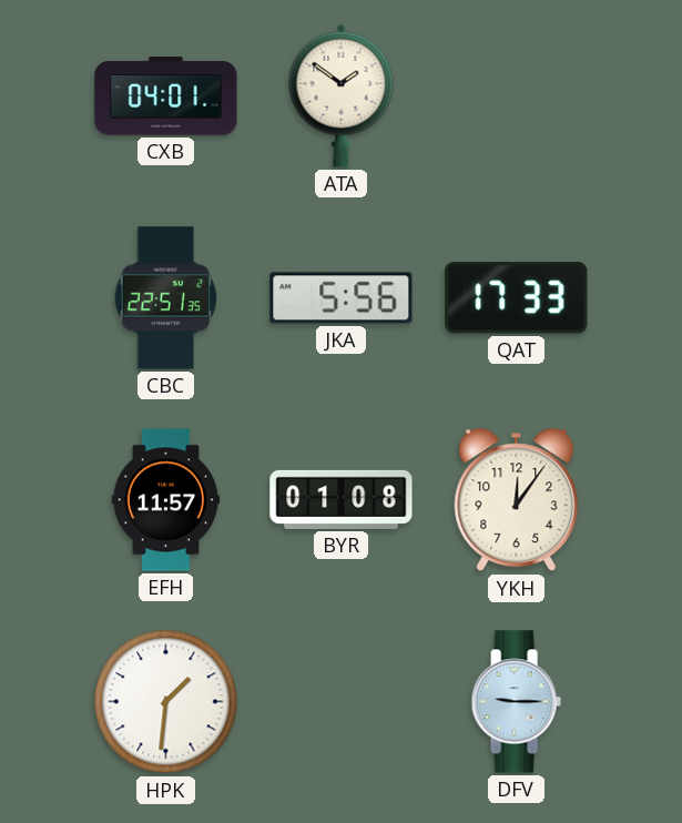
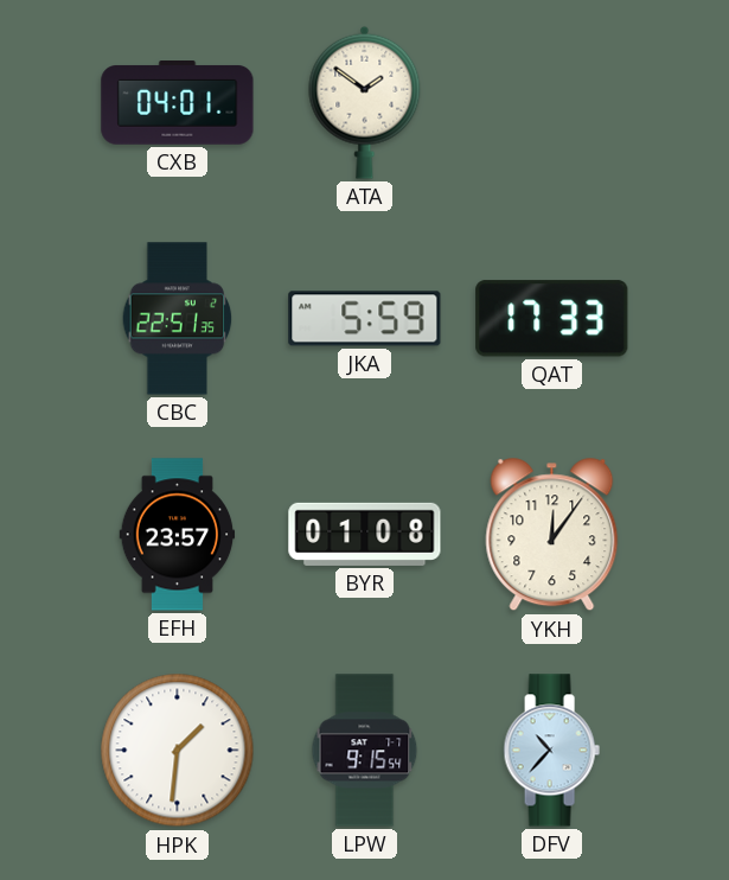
JKA: 5:56 -> 5:59
EFH: 11:57 -> 23:57
LPW: none -> 9:15
DFV: 9:15 -> 10:37
